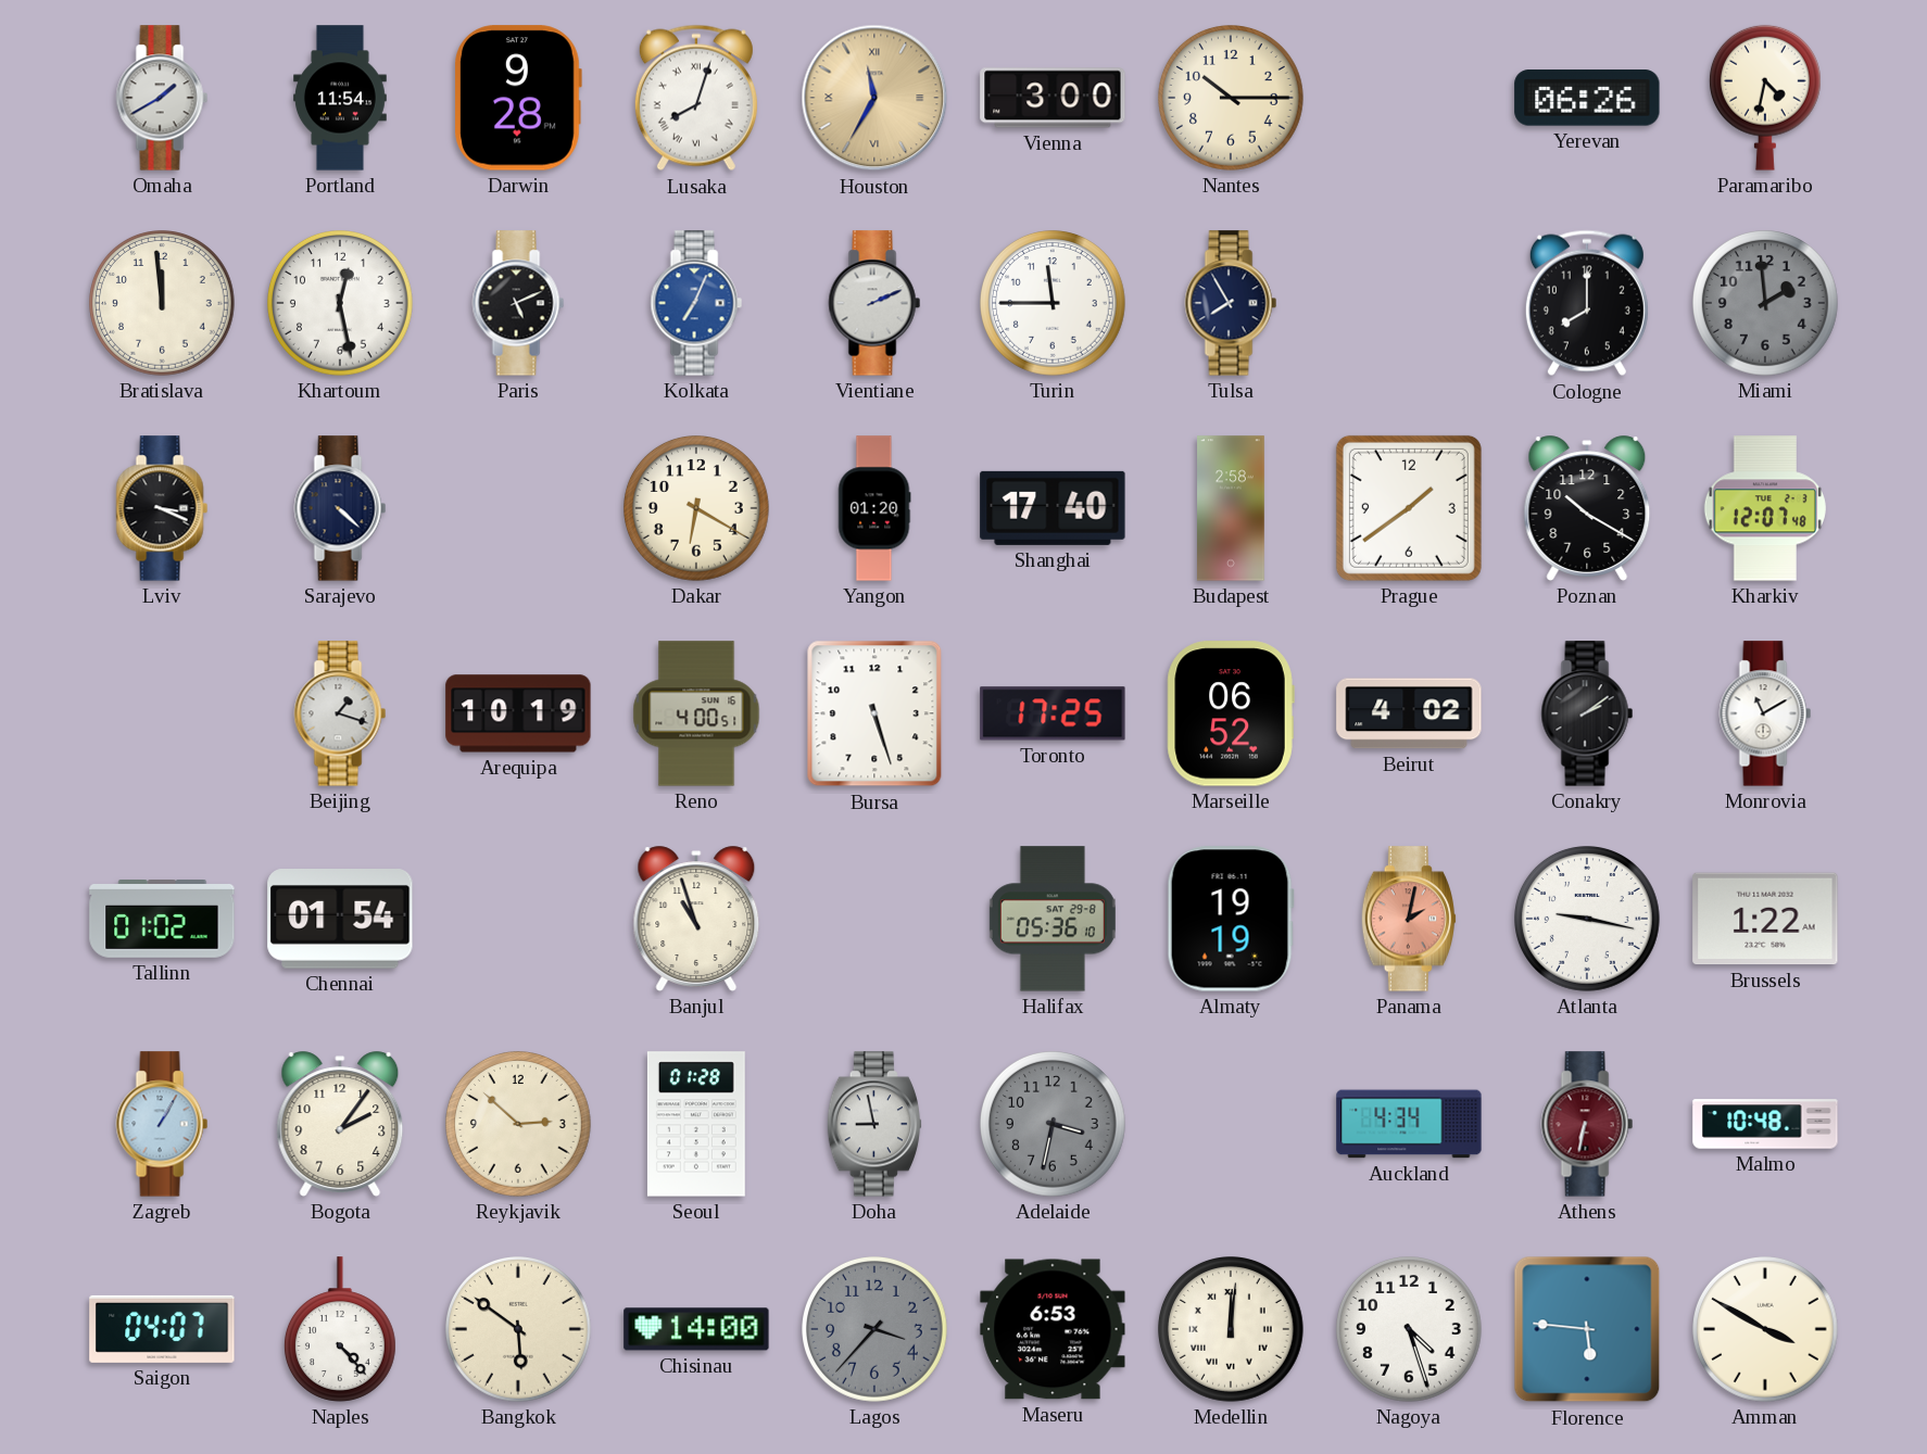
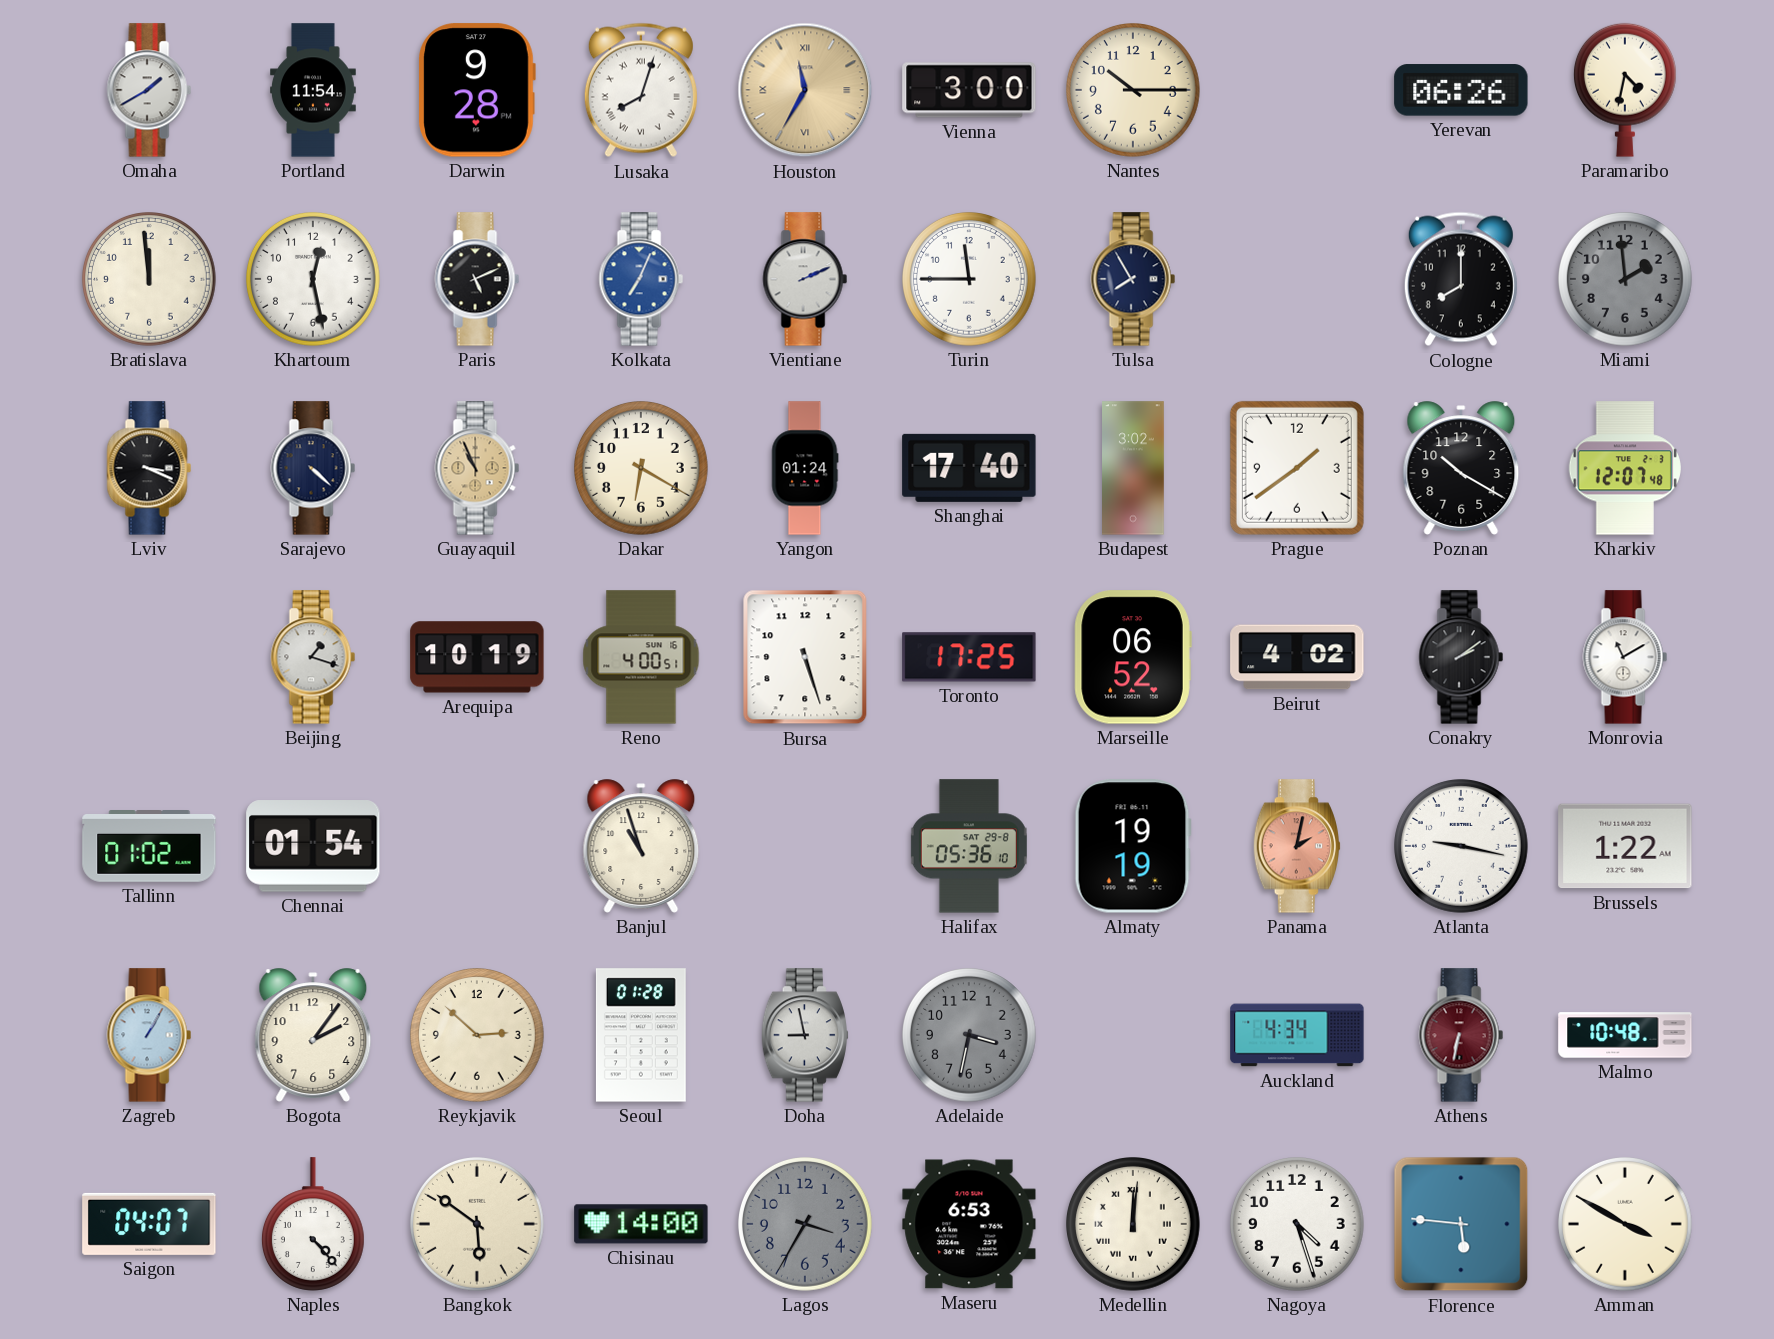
Guayaquil: none -> 10:56
Yangon: 01:20 -> 01:24
Budapest: 2:58 -> 3:02
Lagos: 3:37 -> 3:35
